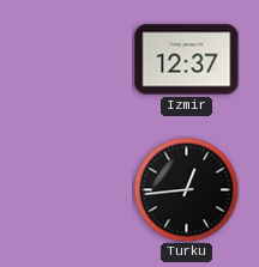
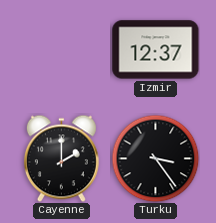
Cayenne: none -> 2:00
Turku: 12:44 -> 3:24
